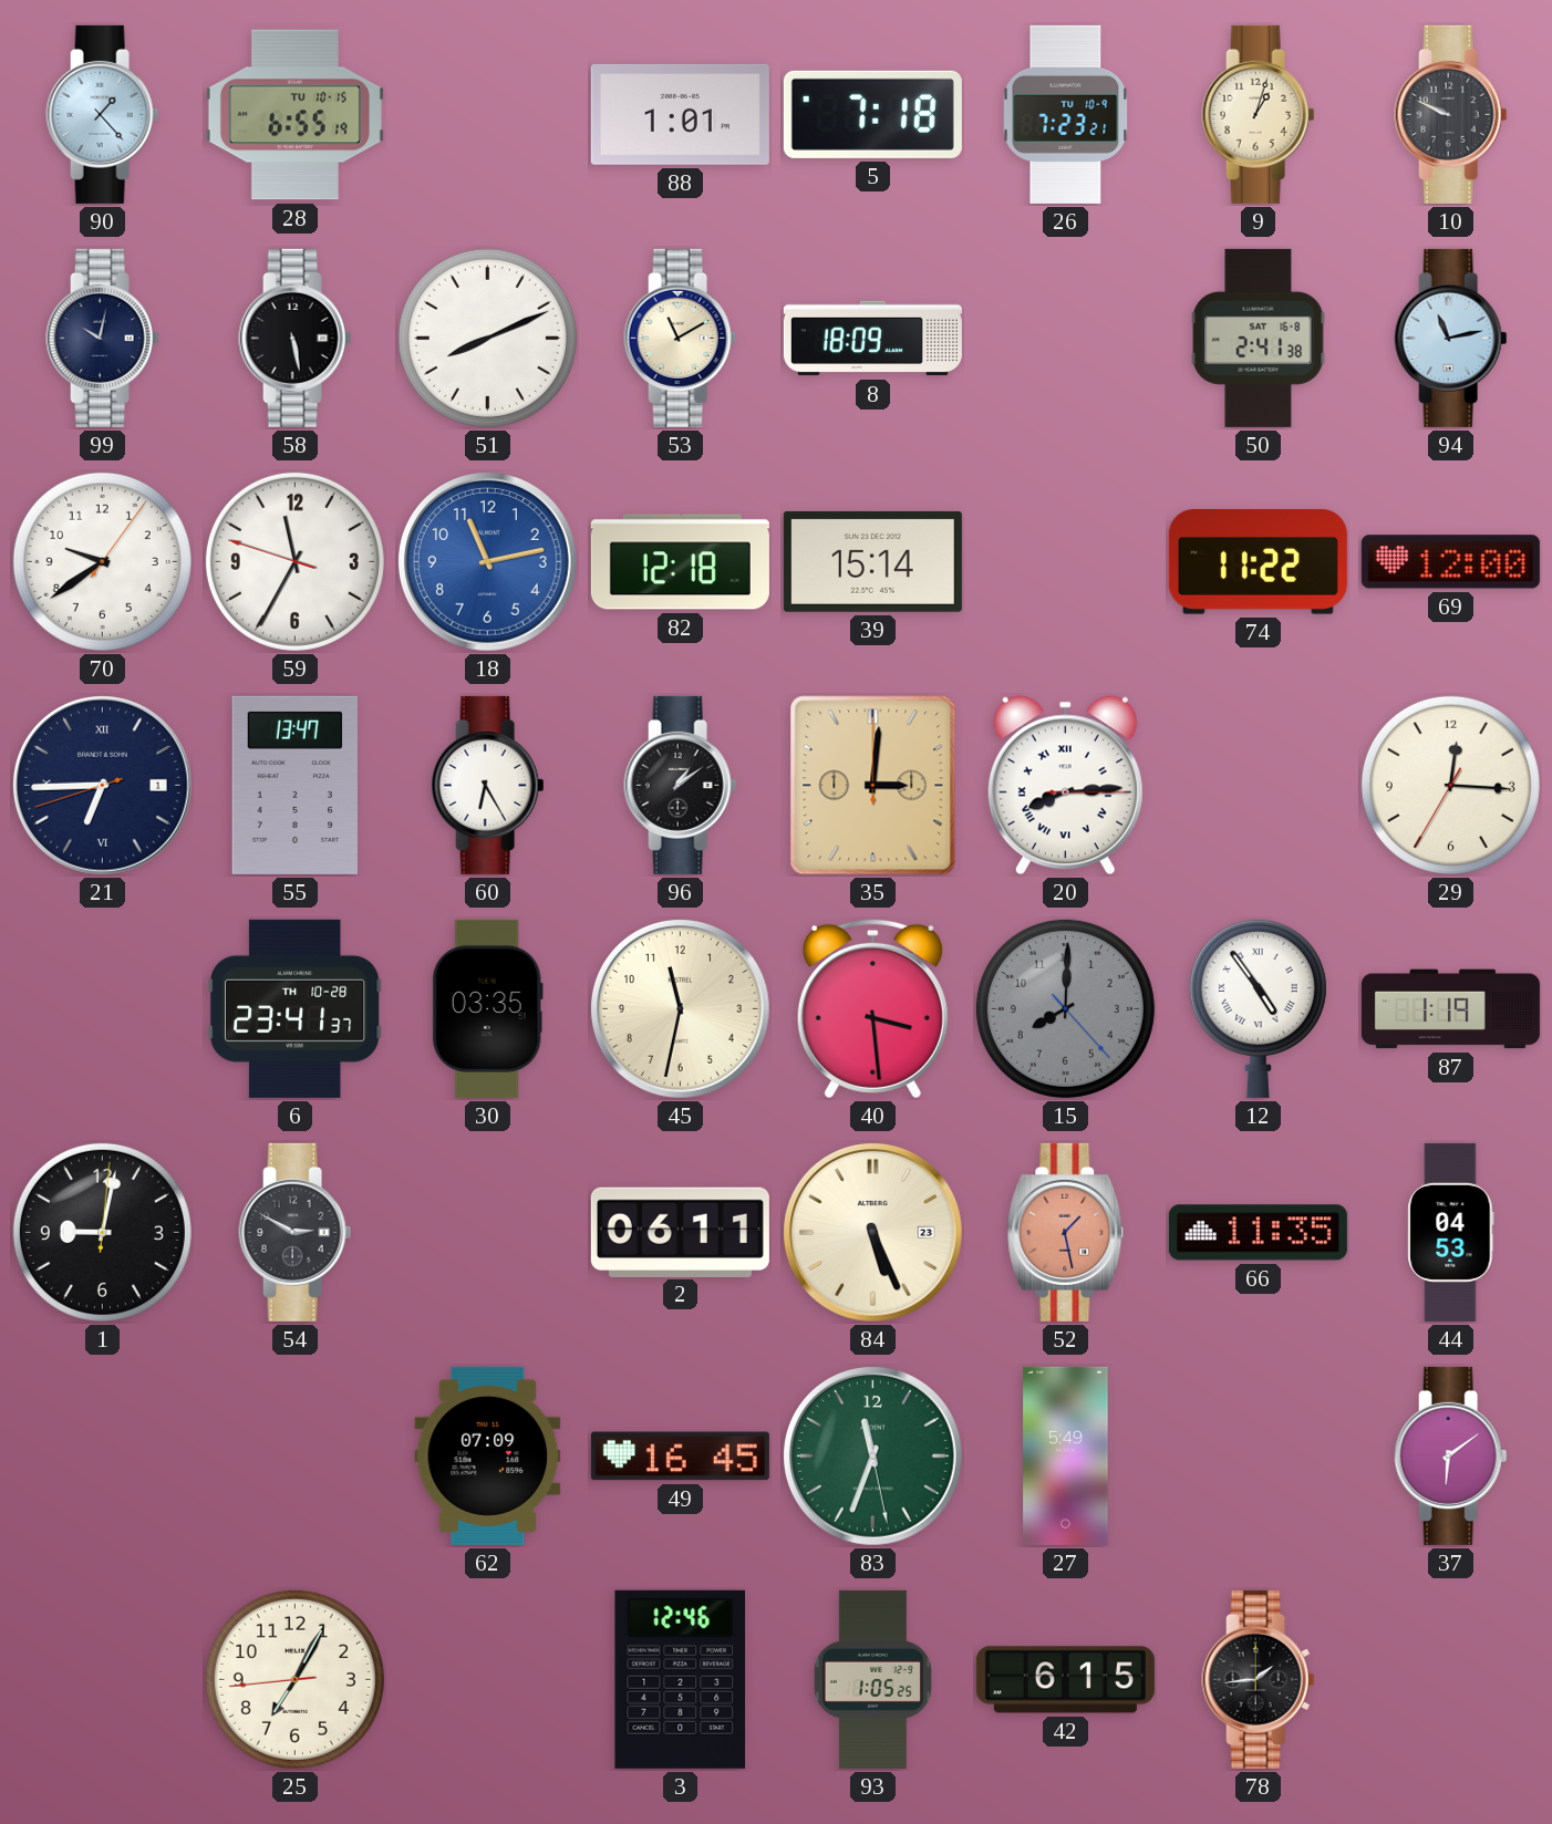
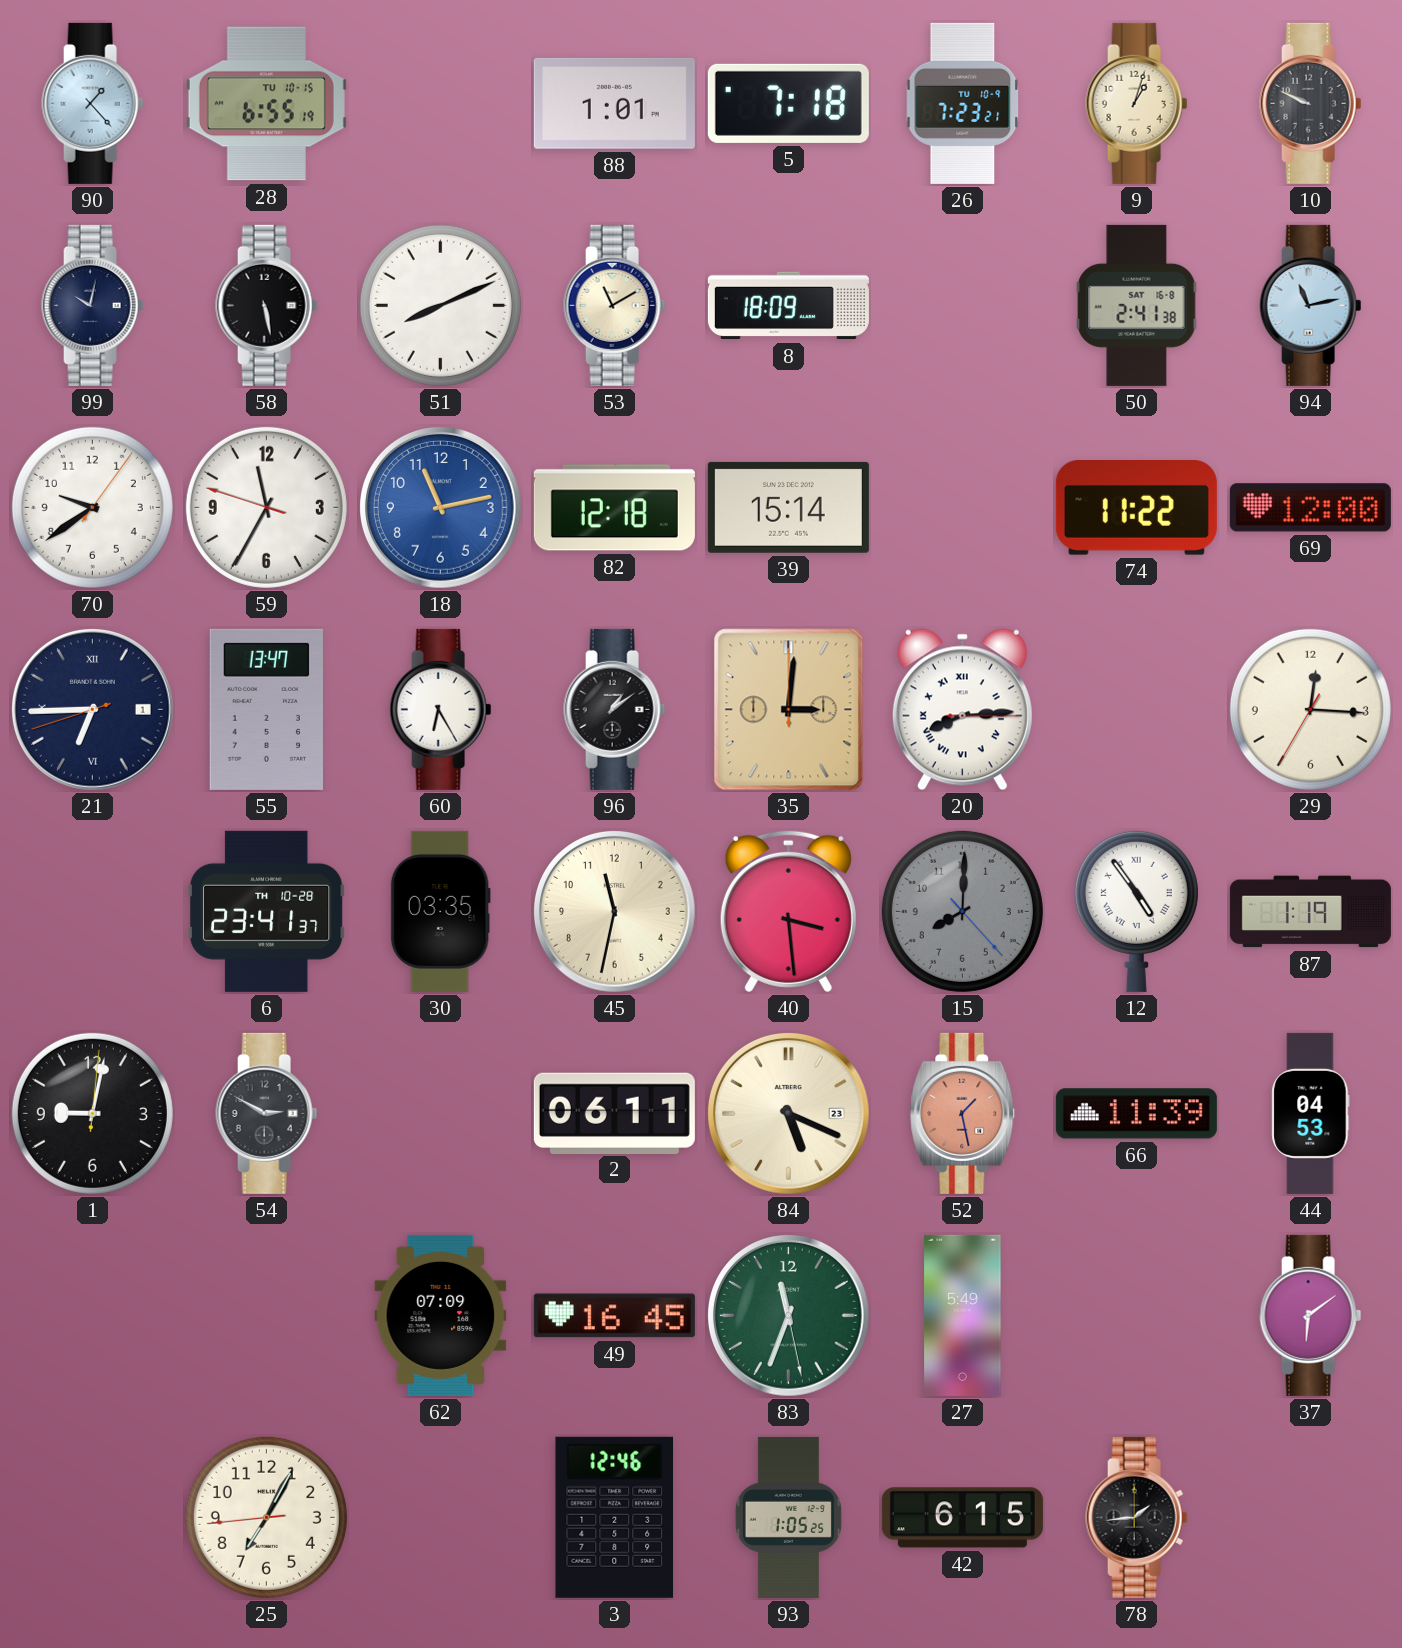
84: 5:26 -> 5:19
66: 11:35 -> 11:39
